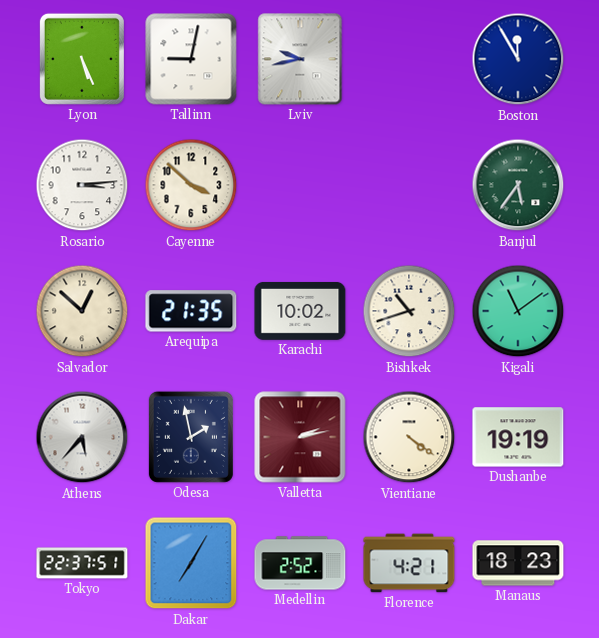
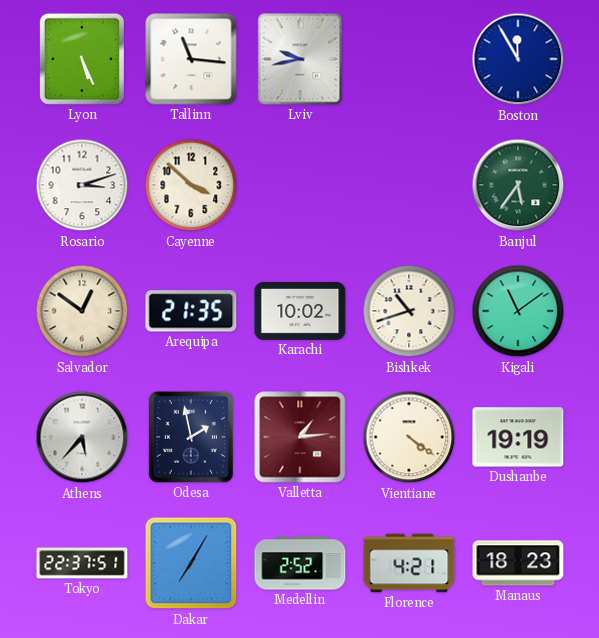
Tallinn: 9:02 -> 11:16
Rosario: 3:14 -> 3:12
Salvador: 12:52 -> 12:51
Valletta: 2:13 -> 1:14
